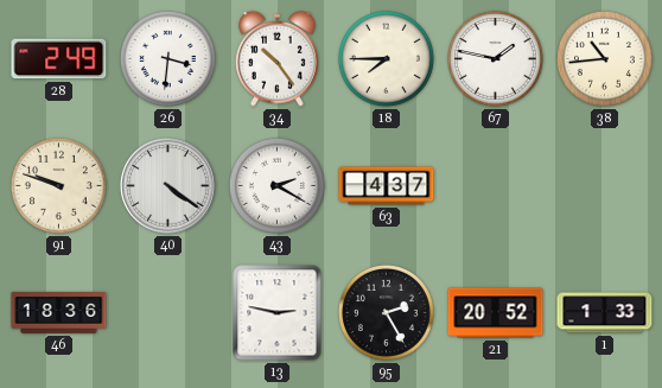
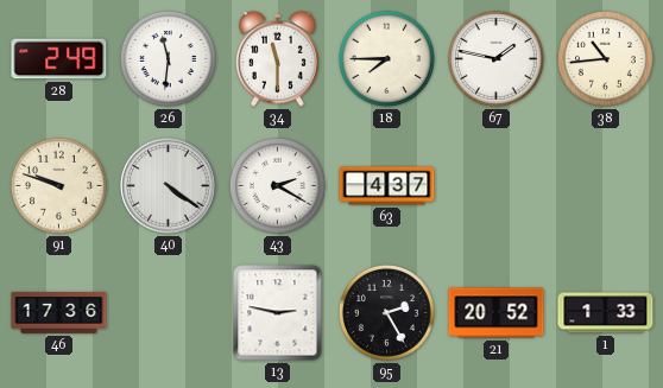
26: 3:31 -> 11:31
34: 10:24 -> 11:30
46: 18:36 -> 17:36
